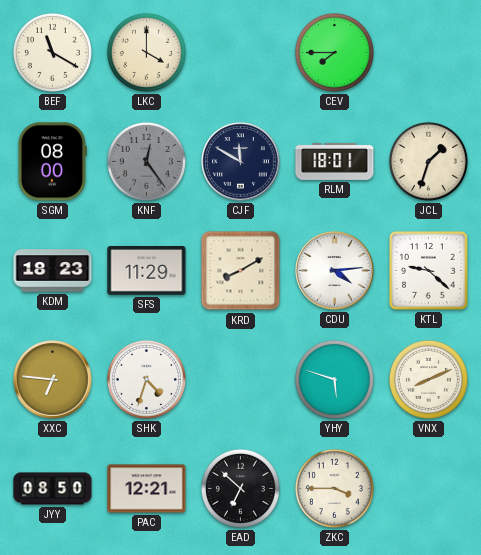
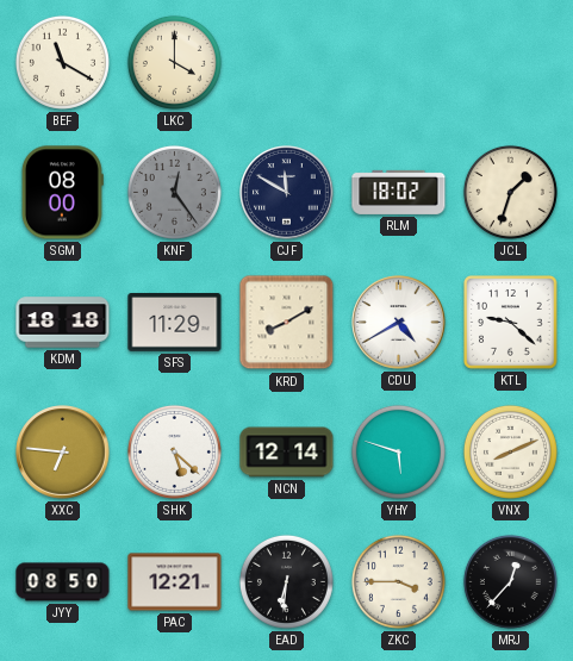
CEV: 7:45 -> none
RLM: 18:01 -> 18:02
KDM: 18:23 -> 18:18
CDU: 4:14 -> 4:40
SHK: 4:33 -> 5:22
NCN: none -> 12:14
EAD: 6:52 -> 6:31
MRJ: none -> 12:37
